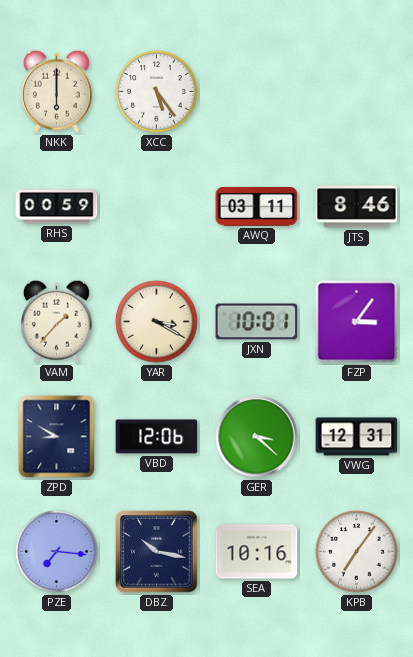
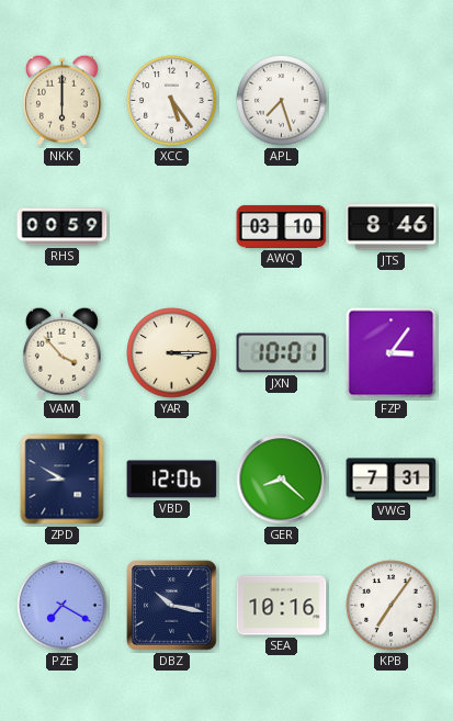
APL: none -> 7:27
AWQ: 03:11 -> 03:10
VAM: 1:37 -> 3:53
YAR: 3:20 -> 3:15
GER: 3:22 -> 8:22
VWG: 12:31 -> 7:31
PZE: 7:16 -> 7:20
